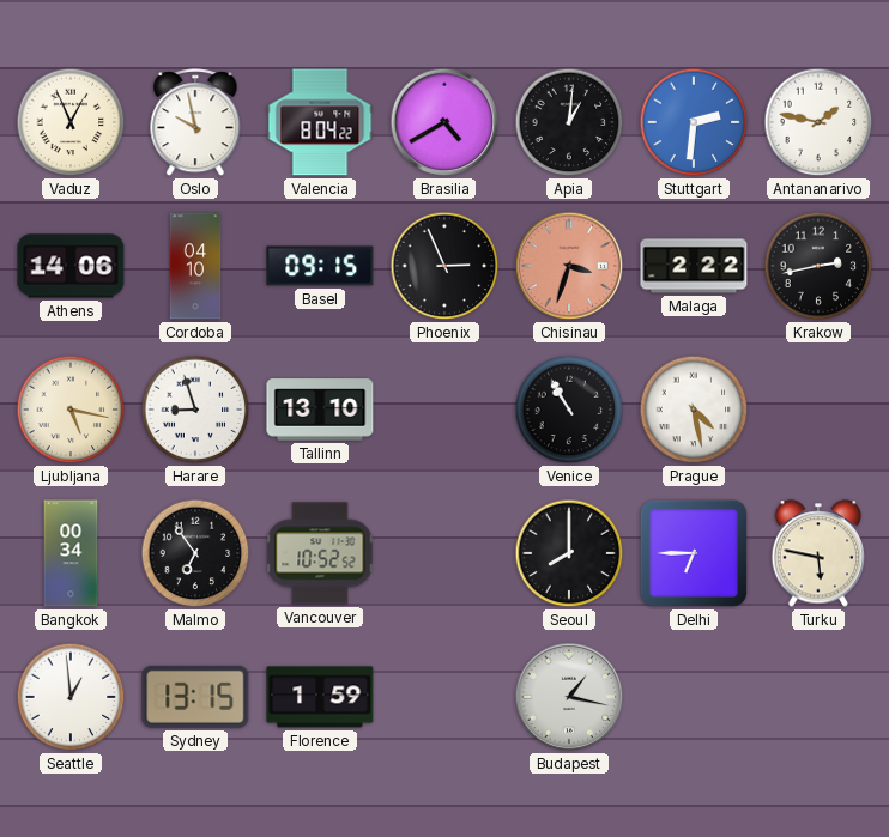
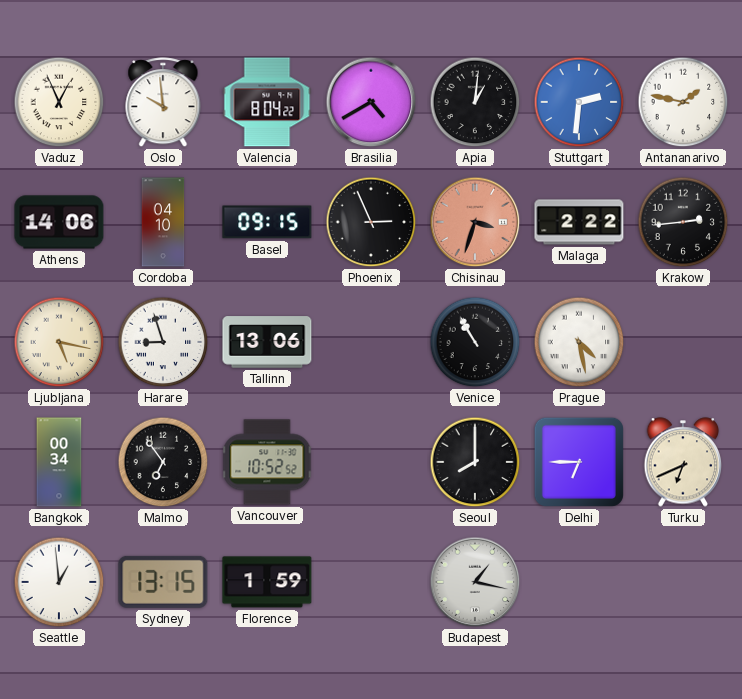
Oslo: 9:58 -> 9:59
Krakow: 2:43 -> 2:44
Tallinn: 13:10 -> 13:06
Turku: 5:47 -> 6:41
